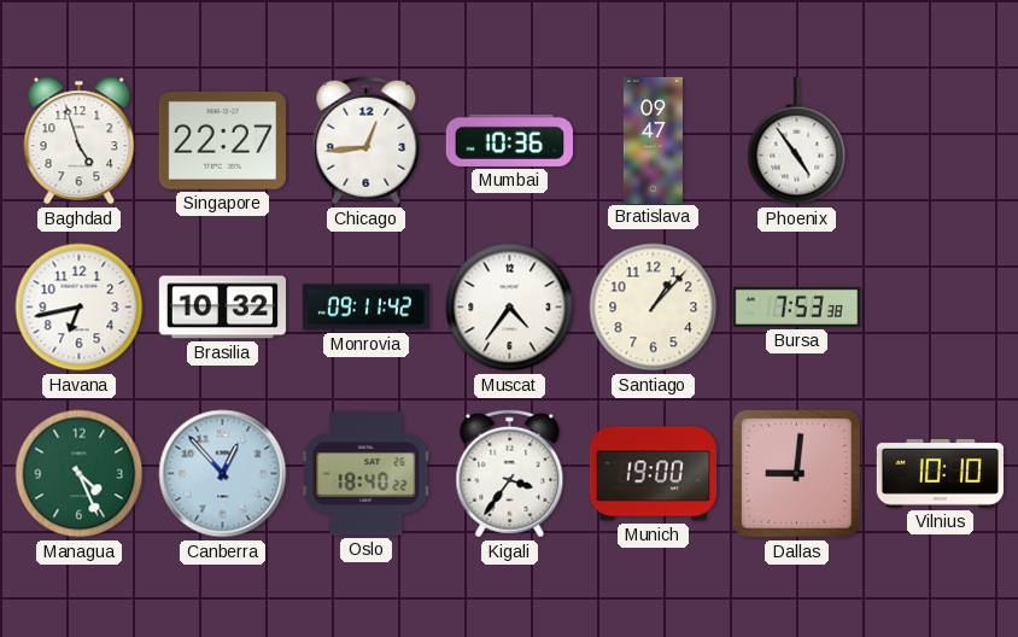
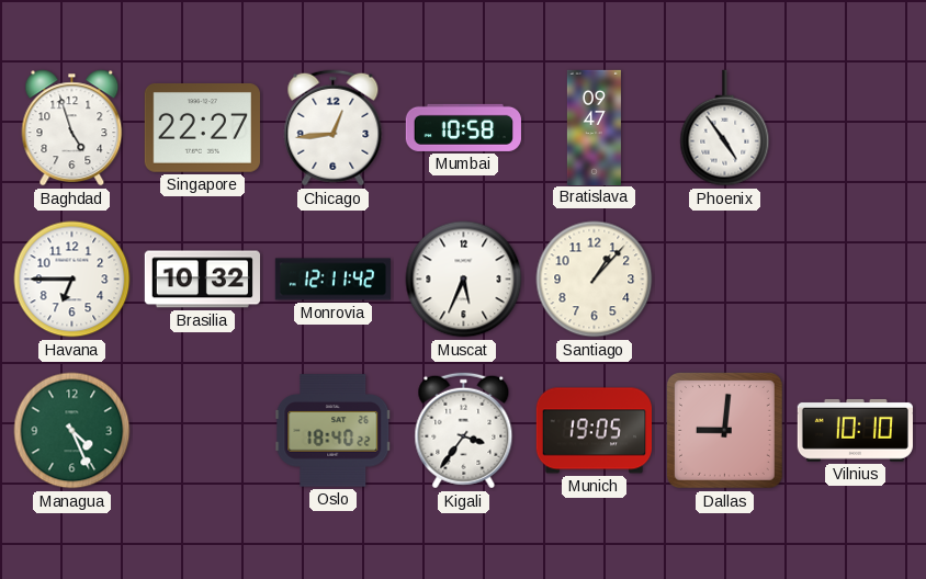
Mumbai: 10:36 -> 10:58
Havana: 6:43 -> 6:45
Monrovia: 09:11 -> 12:11
Muscat: 4:36 -> 5:34
Bursa: 7:53 -> none
Canberra: 12:53 -> none
Munich: 19:00 -> 19:05
